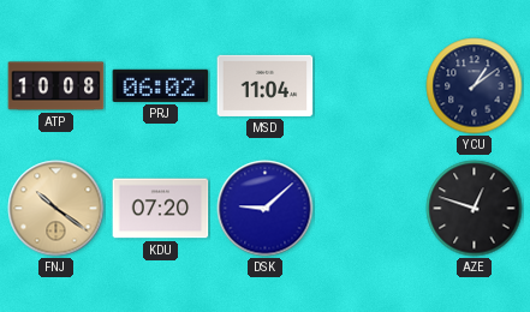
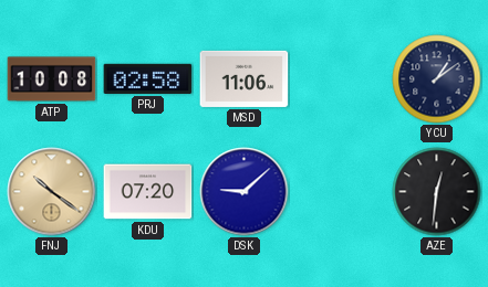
PRJ: 06:02 -> 02:58
MSD: 11:04 -> 11:06
AZE: 12:48 -> 12:31
